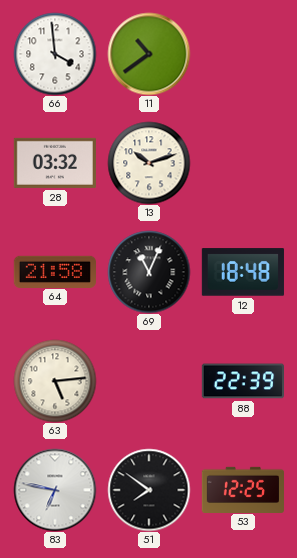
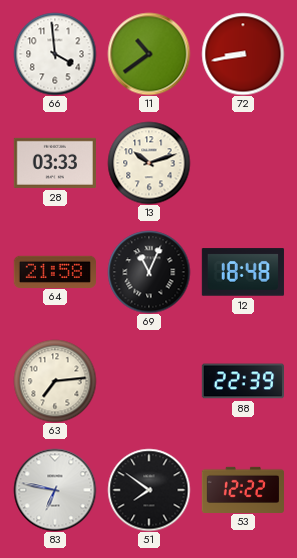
72: none -> 8:43
28: 03:32 -> 03:33
63: 5:14 -> 7:14
53: 12:25 -> 12:22
